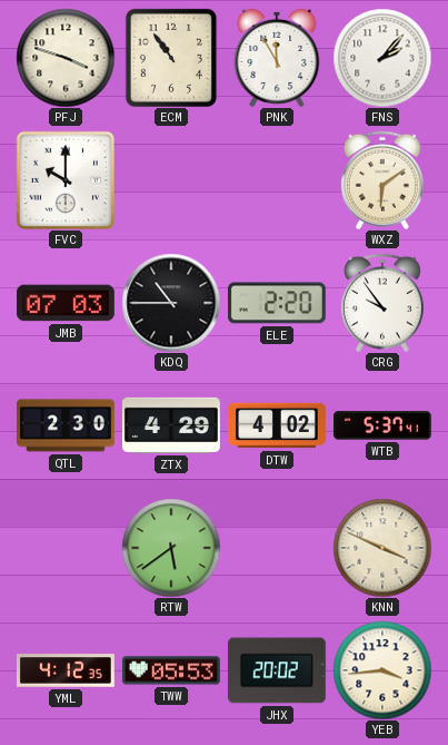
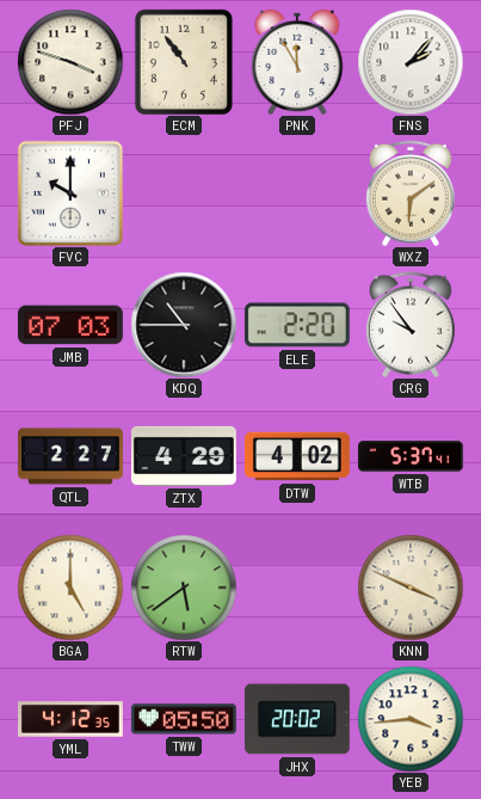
QTL: 2:30 -> 2:27
BGA: none -> 5:00
TWW: 05:53 -> 05:50
